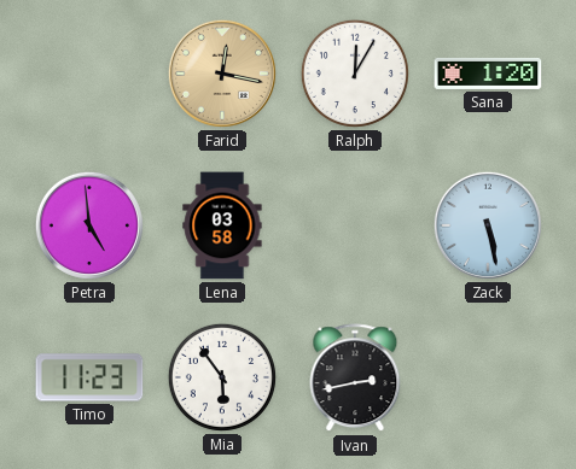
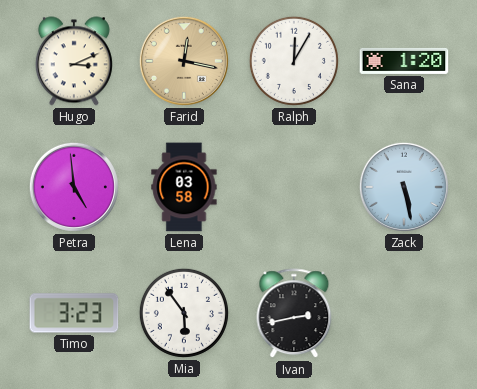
Hugo: none -> 3:11
Timo: 11:23 -> 3:23
